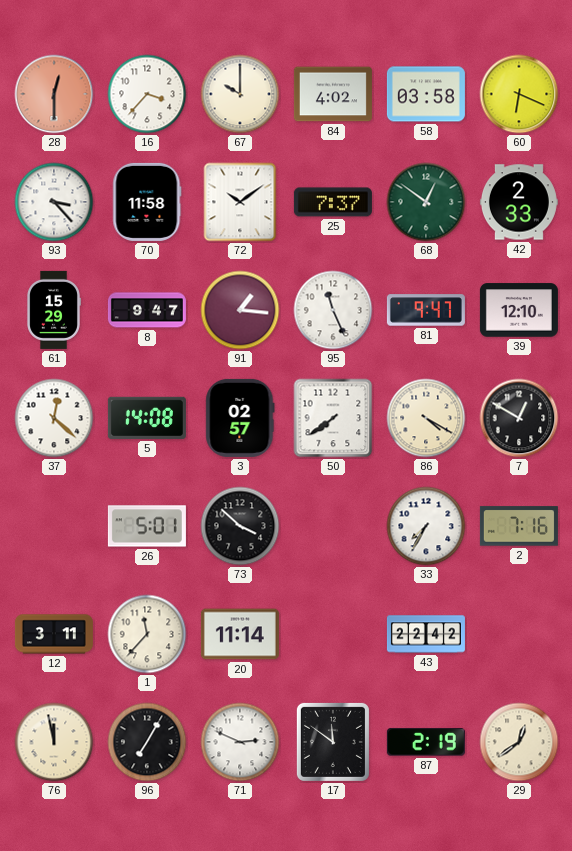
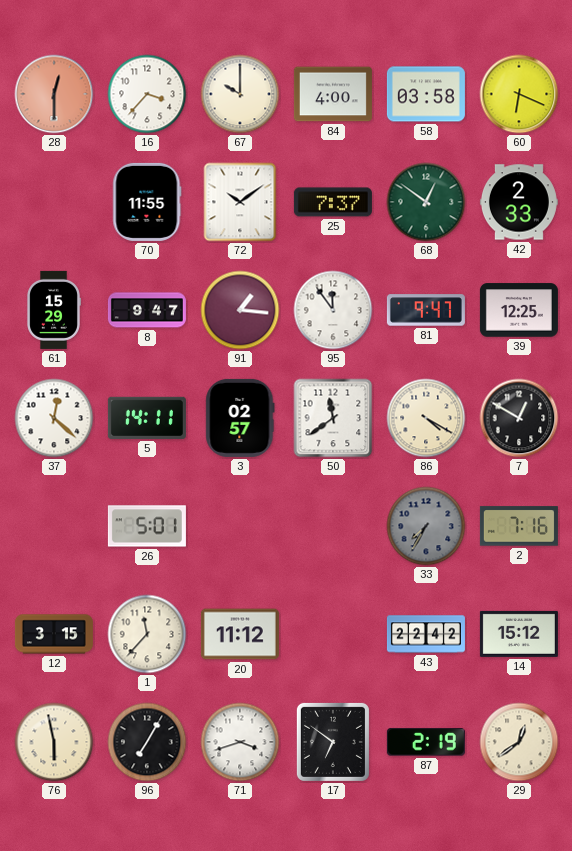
84: 4:02 -> 4:00
93: 3:23 -> none
70: 11:58 -> 11:55
95: 11:26 -> 11:54
39: 12:10 -> 12:25
5: 14:08 -> 14:11
50: 7:39 -> 11:39
73: 3:52 -> none
33 dial: white -> grey
12: 3:11 -> 3:15
20: 11:14 -> 11:12
14: none -> 15:12
76: 11:58 -> 5:58
71: 2:49 -> 3:42
17: 11:51 -> 6:51
